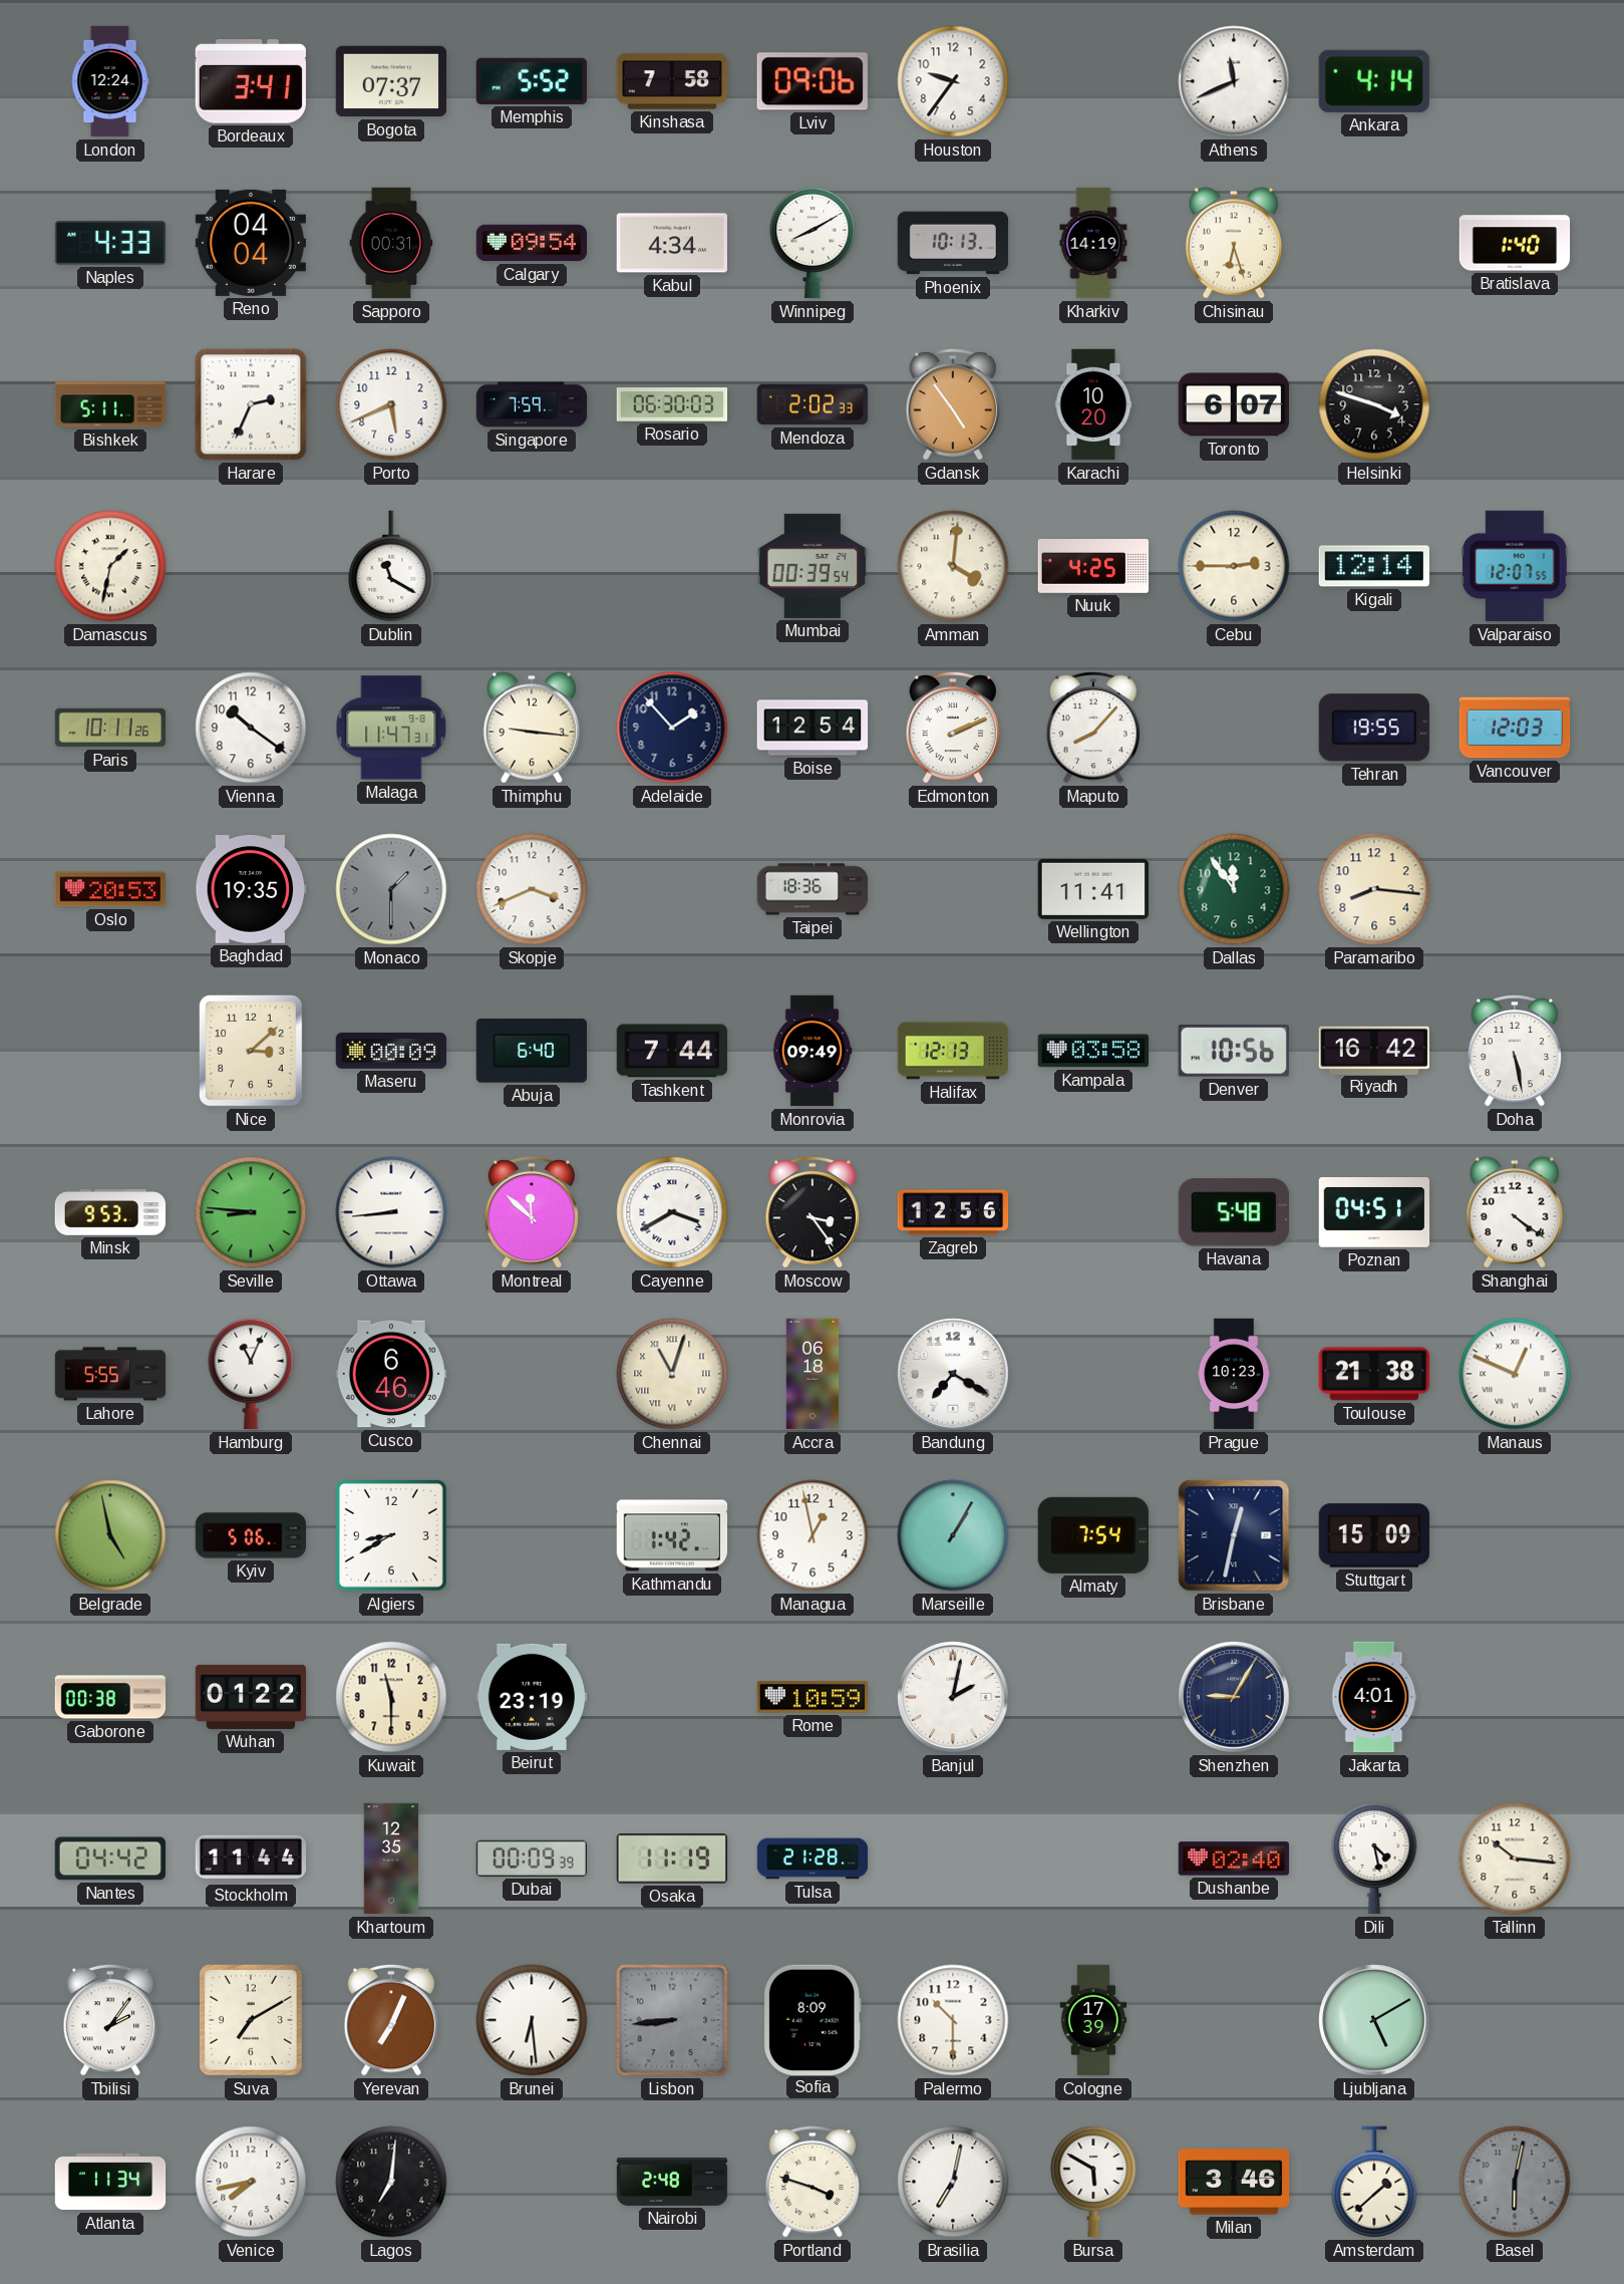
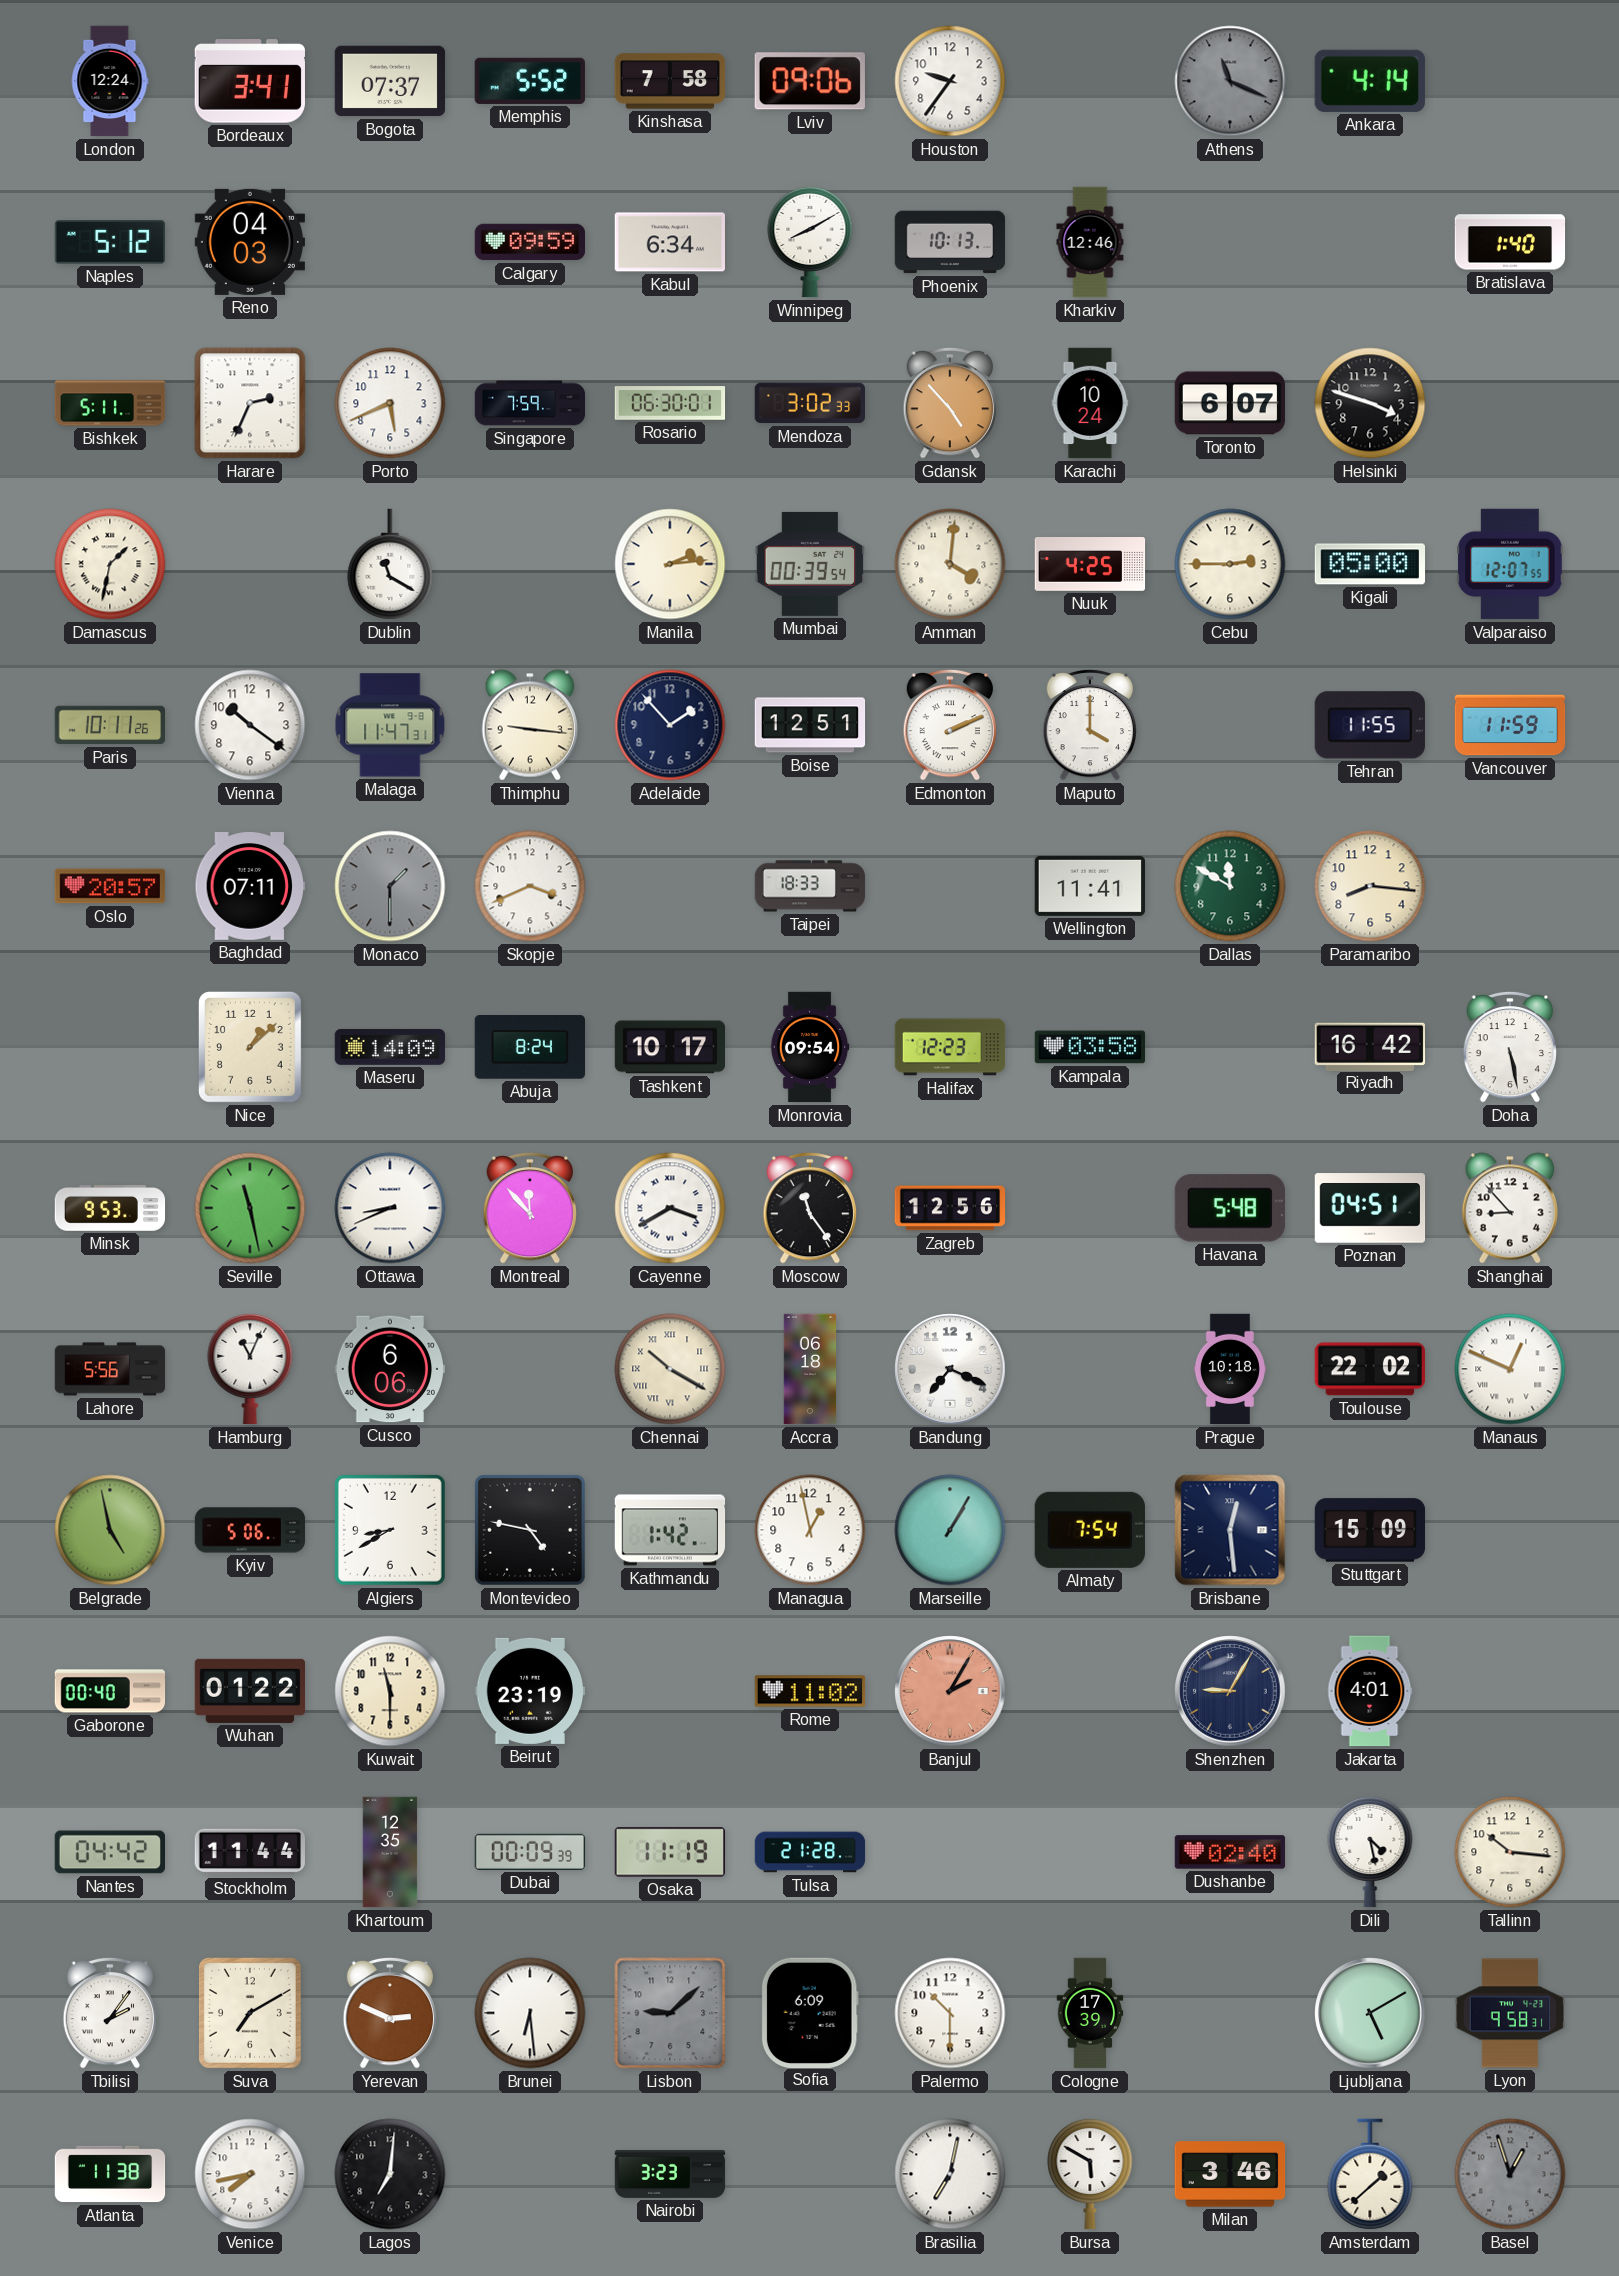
Athens: 11:41 -> 11:19
Athens dial: white -> grey
Naples: 4:33 -> 5:12
Reno: 04:04 -> 04:03
Sapporo: 00:31 -> none
Calgary: 09:54 -> 09:59
Kabul: 4:34 -> 6:34
Kharkiv: 14:19 -> 12:46
Chisinau: 6:27 -> none
Rosario: 06:30:03 -> 06:30:01
Mendoza: 2:02 -> 3:02
Gdansk: 4:54 -> 4:53
Karachi: 10:20 -> 10:24
Manila: none -> 2:14
Kigali: 12:14 -> 05:00
Boise: 12:54 -> 12:51
Maputo: 8:07 -> 4:00
Tehran: 19:55 -> 11:55
Vancouver: 12:03 -> 11:59
Oslo: 20:53 -> 20:57
Baghdad: 19:35 -> 07:11
Taipei: 18:36 -> 18:33
Dallas: 11:54 -> 11:50
Nice: 3:08 -> 1:08
Maseru: 00:09 -> 14:09
Abuja: 6:40 -> 8:24
Tashkent: 7:44 -> 10:17
Monrovia: 09:49 -> 09:54
Halifax: 12:13 -> 12:23
Denver: 10:56 -> none
Seville: 8:46 -> 11:28
Ottawa: 8:44 -> 8:41
Montreal: 11:52 -> 11:53
Moscow: 3:24 -> 11:24
Shanghai: 4:21 -> 8:53
Lahore: 5:55 -> 5:56
Cusco: 6:46 -> 6:06
Chennai: 11:03 -> 10:20
Bandung: 7:20 -> 7:19
Prague: 10:23 -> 10:18
Toulouse: 21:38 -> 22:02
Montevideo: none -> 4:47
Brisbane: 12:32 -> 12:29
Gaborone: 00:38 -> 00:40
Rome: 10:59 -> 11:02
Banjul: 2:02 -> 2:05
Banjul dial: white -> salmon
Yerevan: 7:04 -> 2:49
Lisbon: 8:44 -> 9:08
Sofia: 8:09 -> 6:09
Lyon: none -> 9:58
Atlanta: 11:34 -> 11:38
Nairobi: 2:48 -> 3:23
Portland: 3:48 -> none
Basel: 6:02 -> 12:57
